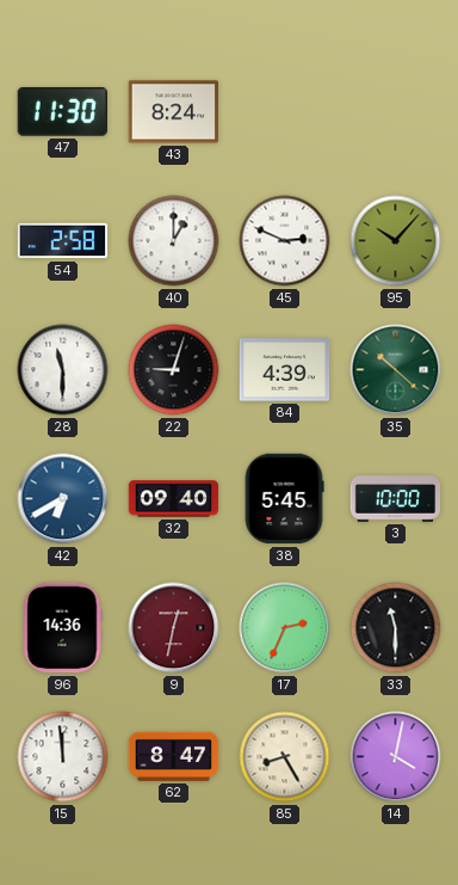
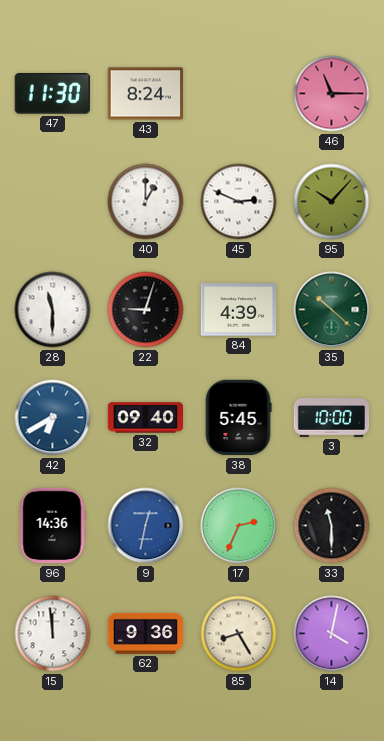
46: none -> 11:15
54: 2:58 -> none
9 dial: burgundy -> blue
62: 8:47 -> 9:36
